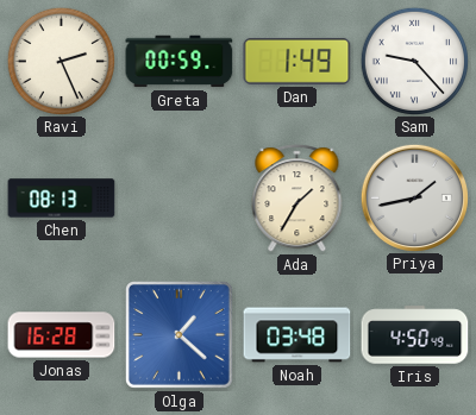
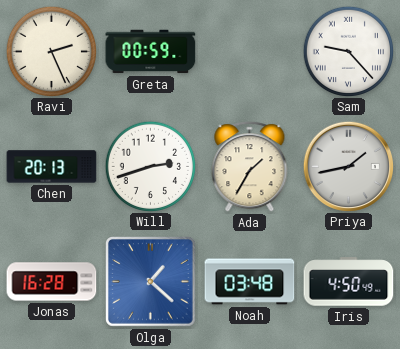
Dan: 1:49 -> none
Chen: 08:13 -> 20:13
Will: none -> 2:42
